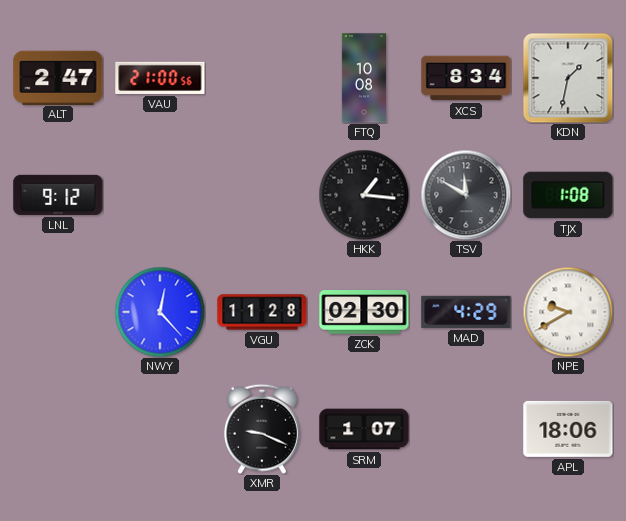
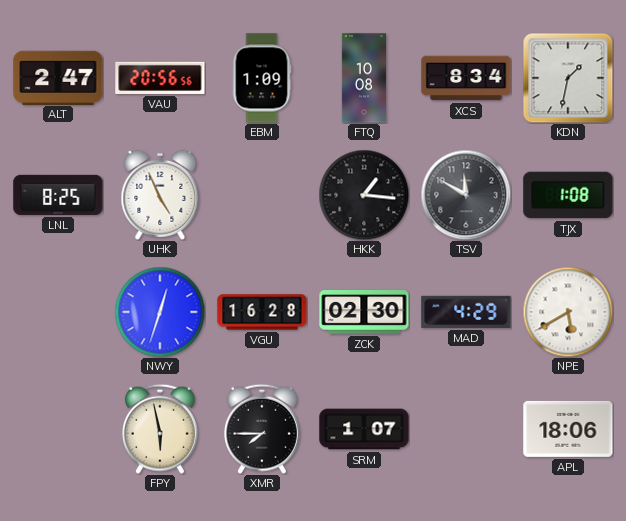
VAU: 21:00 -> 20:56
EBM: none -> 1:09
LNL: 9:12 -> 8:25
UHK: none -> 4:56
NWY: 12:23 -> 12:33
VGU: 11:28 -> 16:28
NPE: 9:40 -> 5:40
FPY: none -> 5:58
XMR: 9:19 -> 7:45
